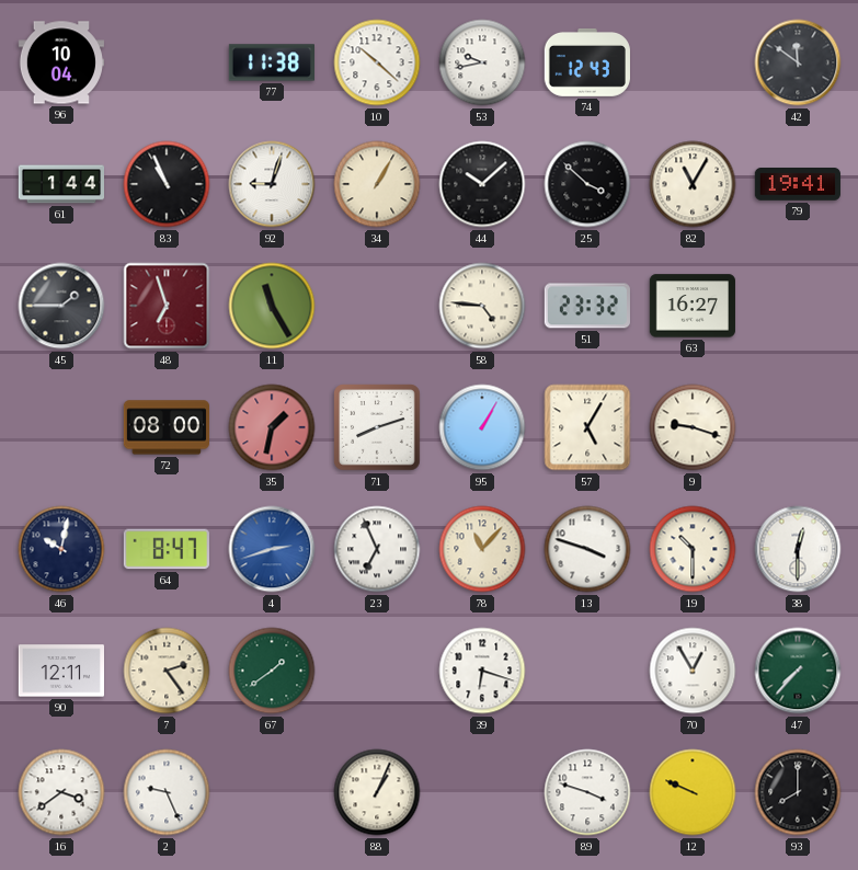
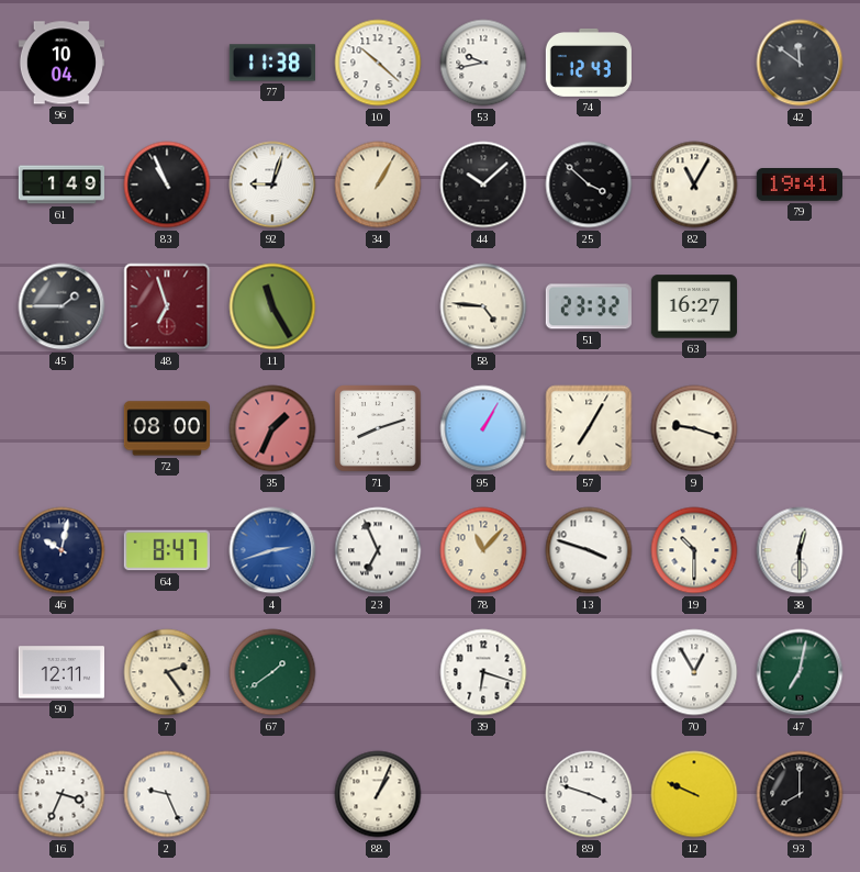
61: 1:44 -> 1:49
35: 1:32 -> 1:34
57: 5:05 -> 7:05
47: 7:37 -> 7:02
16: 3:39 -> 3:34
